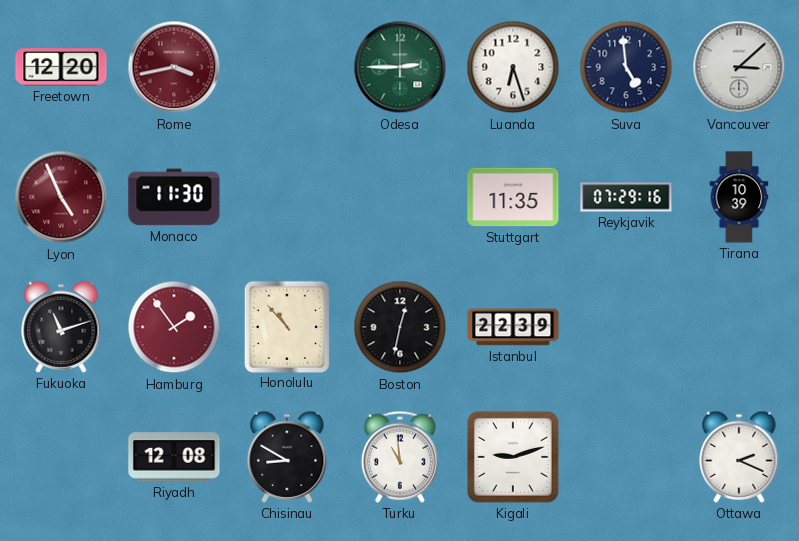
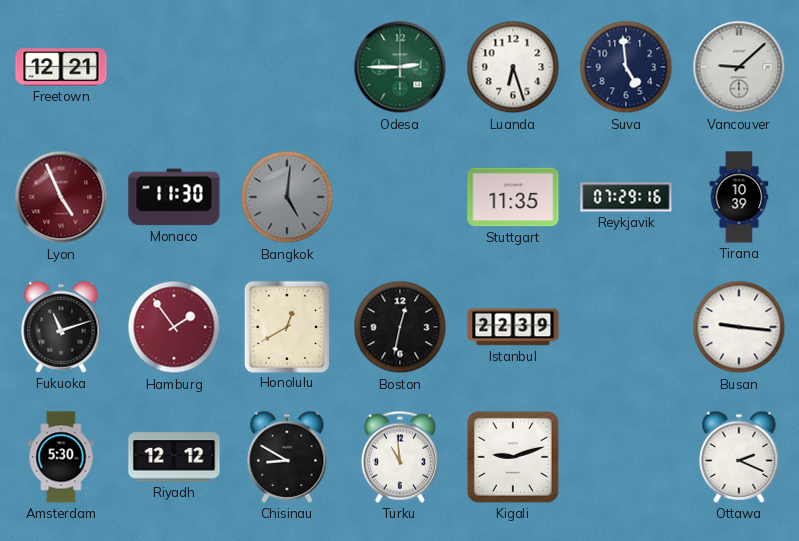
Freetown: 12:20 -> 12:21
Rome: 3:43 -> none
Vancouver: 3:08 -> 9:08
Bangkok: none -> 5:01
Honolulu: 10:53 -> 12:40
Busan: none -> 9:16
Amsterdam: none -> 5:30
Riyadh: 12:08 -> 12:12
